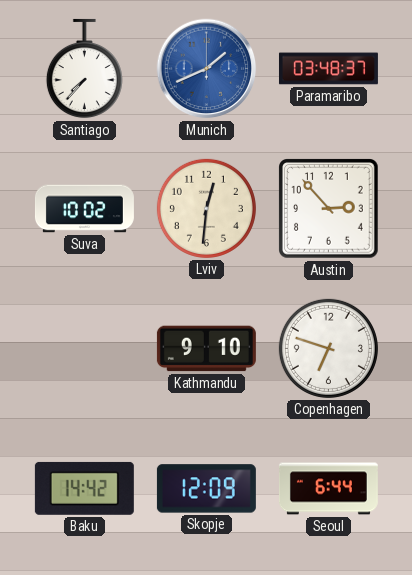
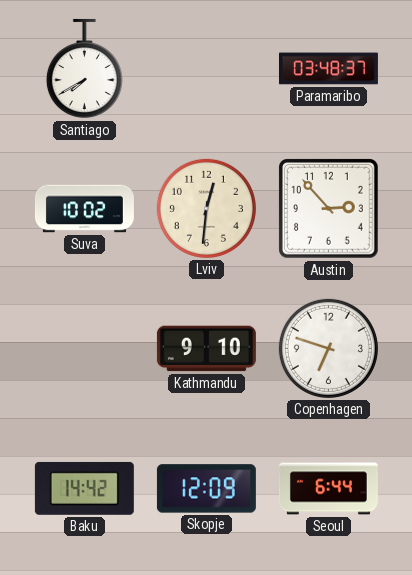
Santiago: 7:37 -> 7:40
Munich: 1:41 -> none
